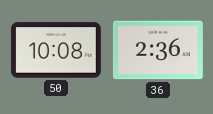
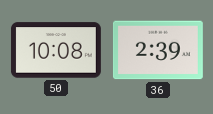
36: 2:36 -> 2:39
